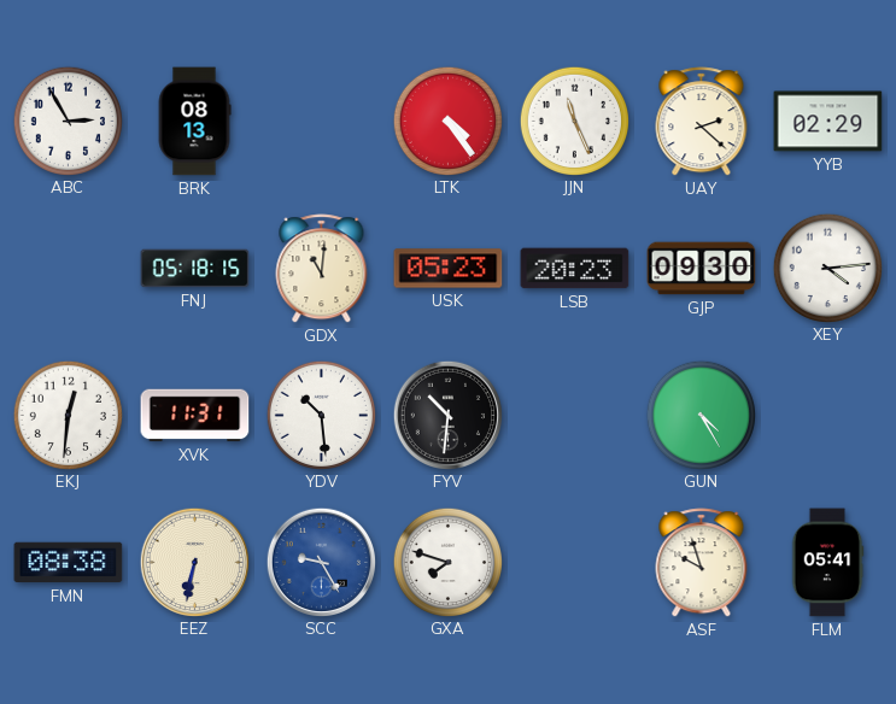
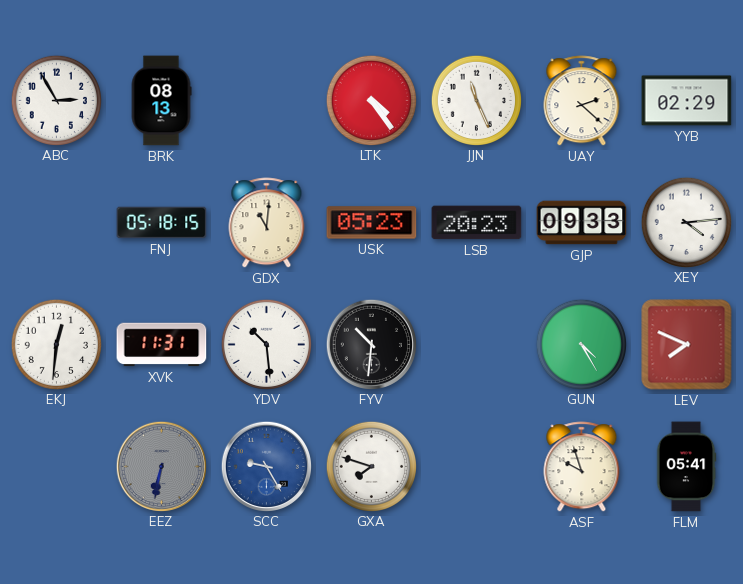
GJP: 09:30 -> 09:33
LEV: none -> 7:49
FMN: 08:38 -> none
EEZ dial: cream -> grey
